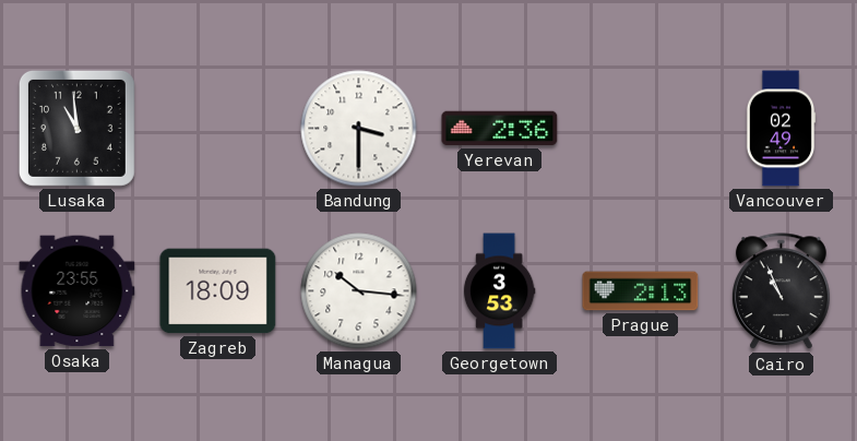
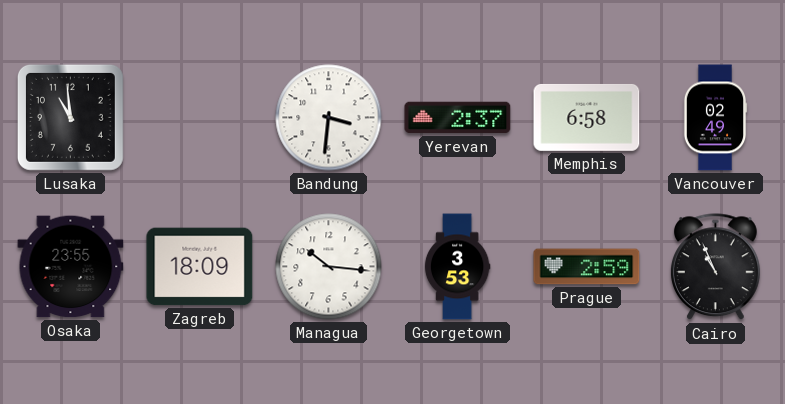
Bandung: 3:30 -> 3:31
Yerevan: 2:36 -> 2:37
Memphis: none -> 6:58
Prague: 2:13 -> 2:59
